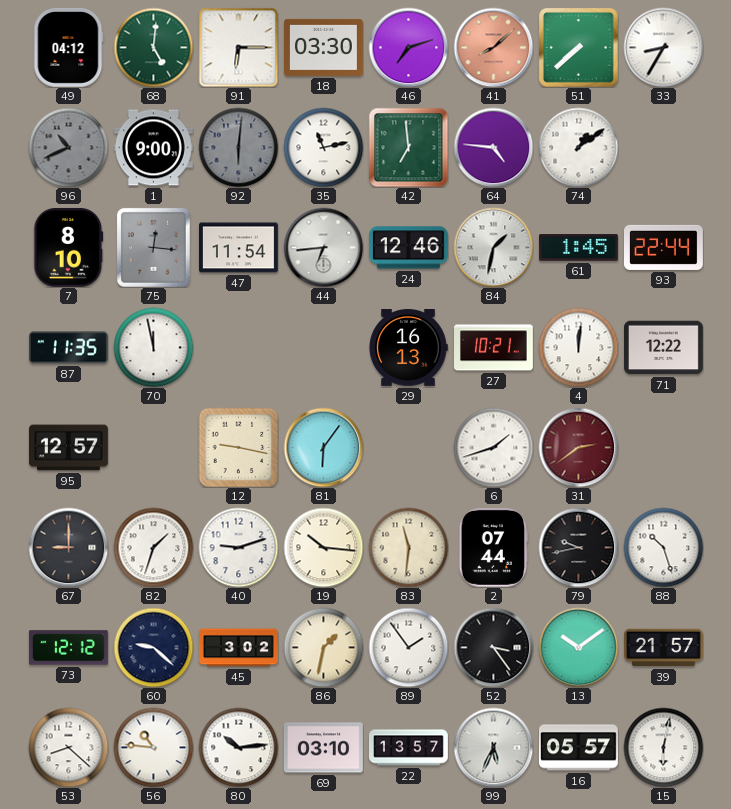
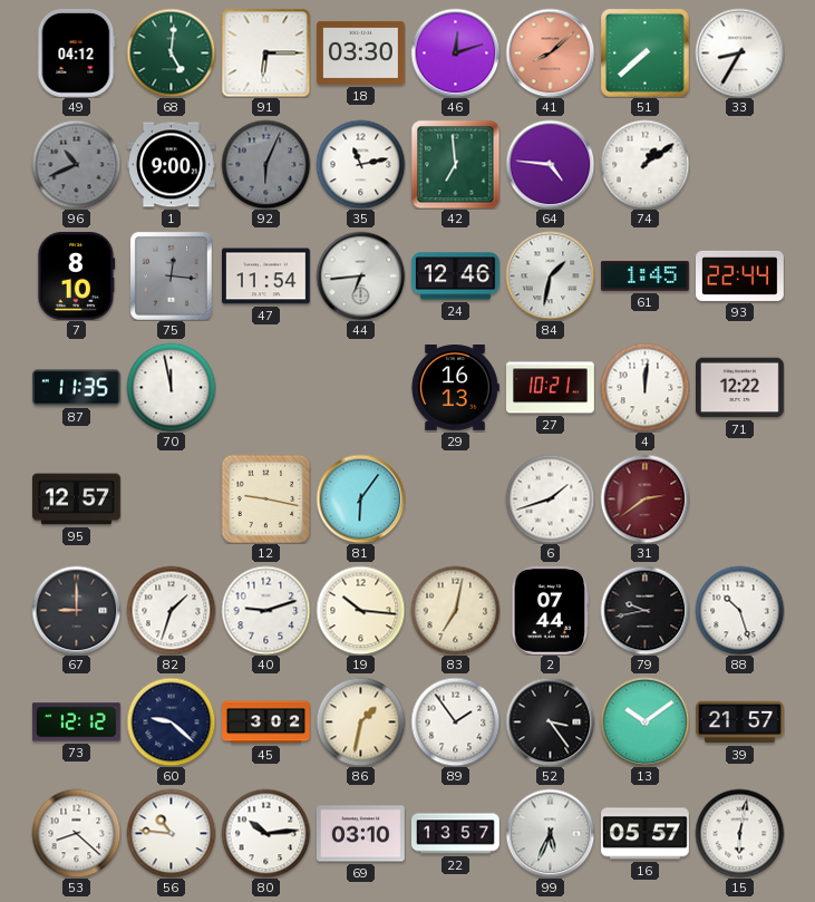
46: 7:12 -> 12:12
92: 6:01 -> 6:04
83: 11:31 -> 7:02
